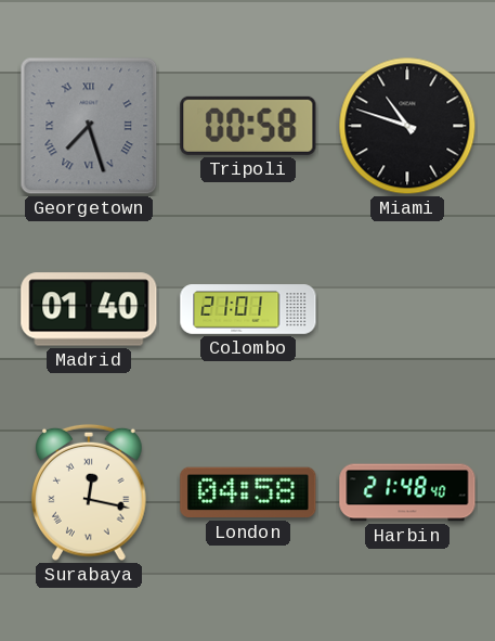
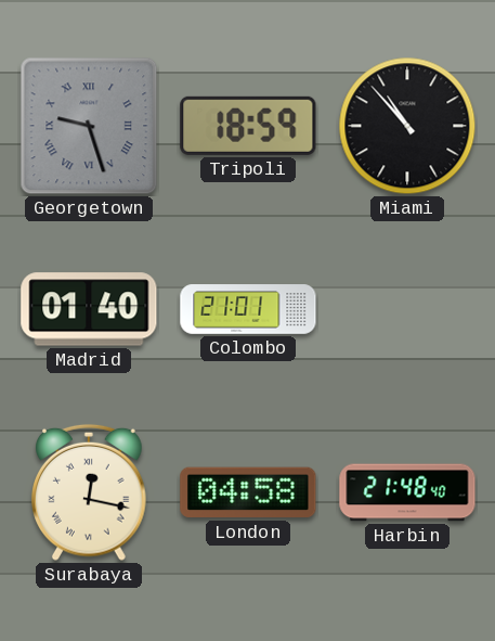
Georgetown: 7:27 -> 9:27
Tripoli: 00:58 -> 18:59
Miami: 10:48 -> 10:53
